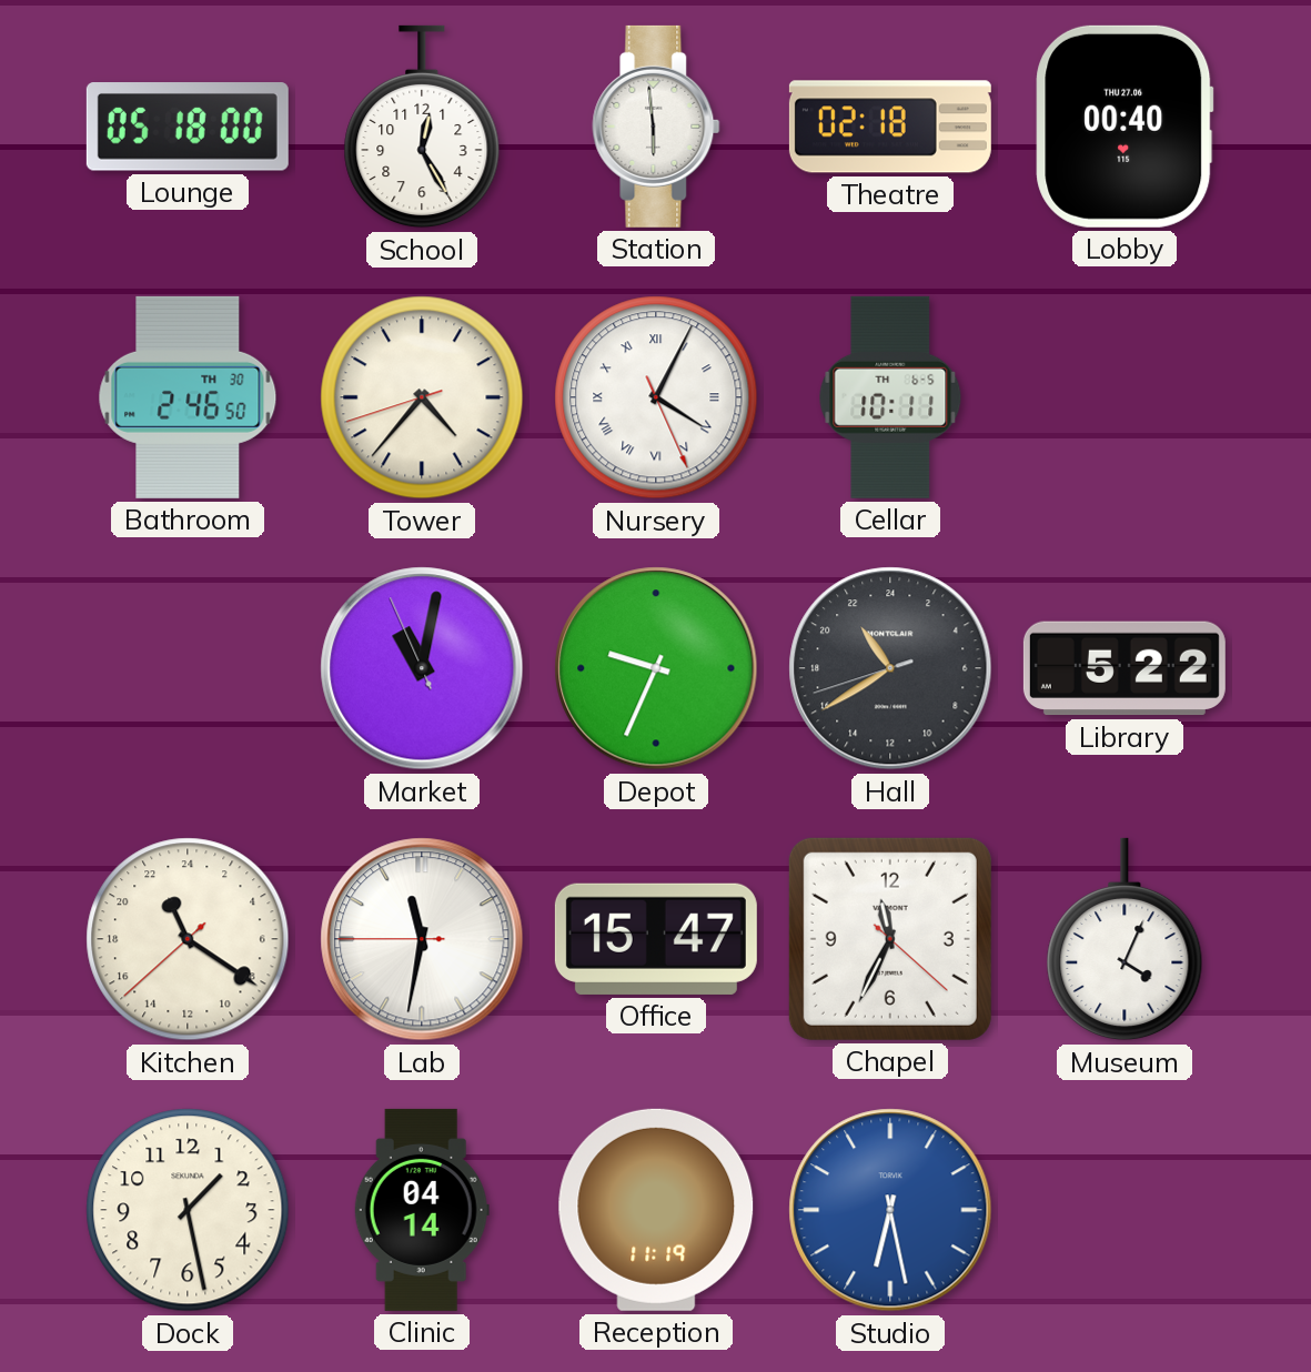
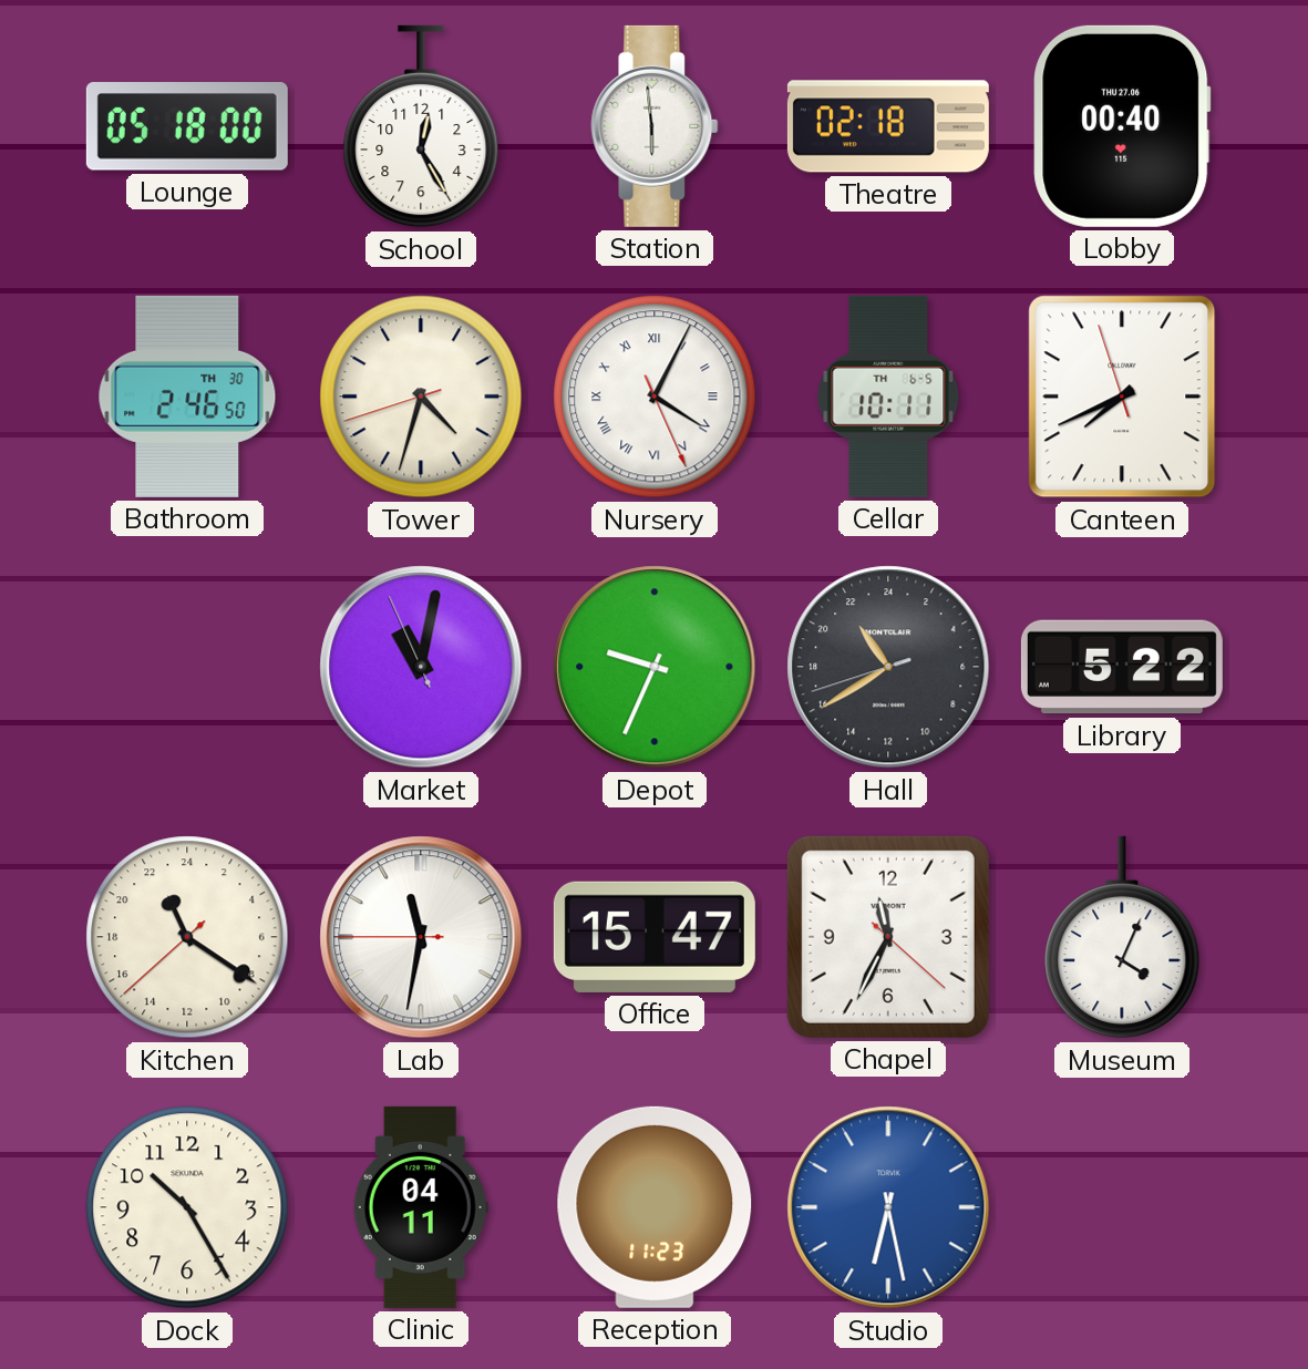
Tower: 4:36 -> 4:32
Canteen: none -> 7:40
Dock: 1:28 -> 10:25
Clinic: 04:14 -> 04:11
Reception: 11:19 -> 11:23
